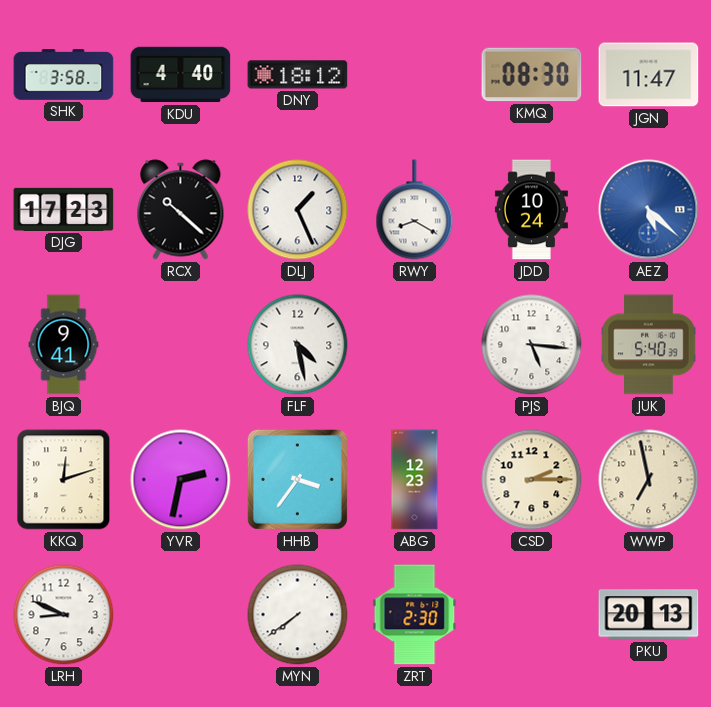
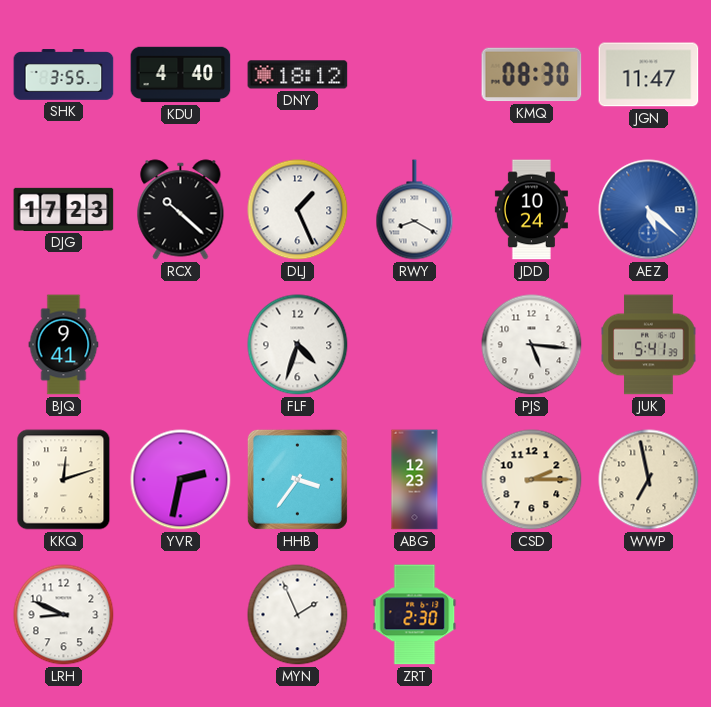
SHK: 3:58 -> 3:55
FLF: 4:28 -> 4:33
JUK: 5:40 -> 5:41
MYN: 7:39 -> 1:56
PKU: 20:13 -> none
